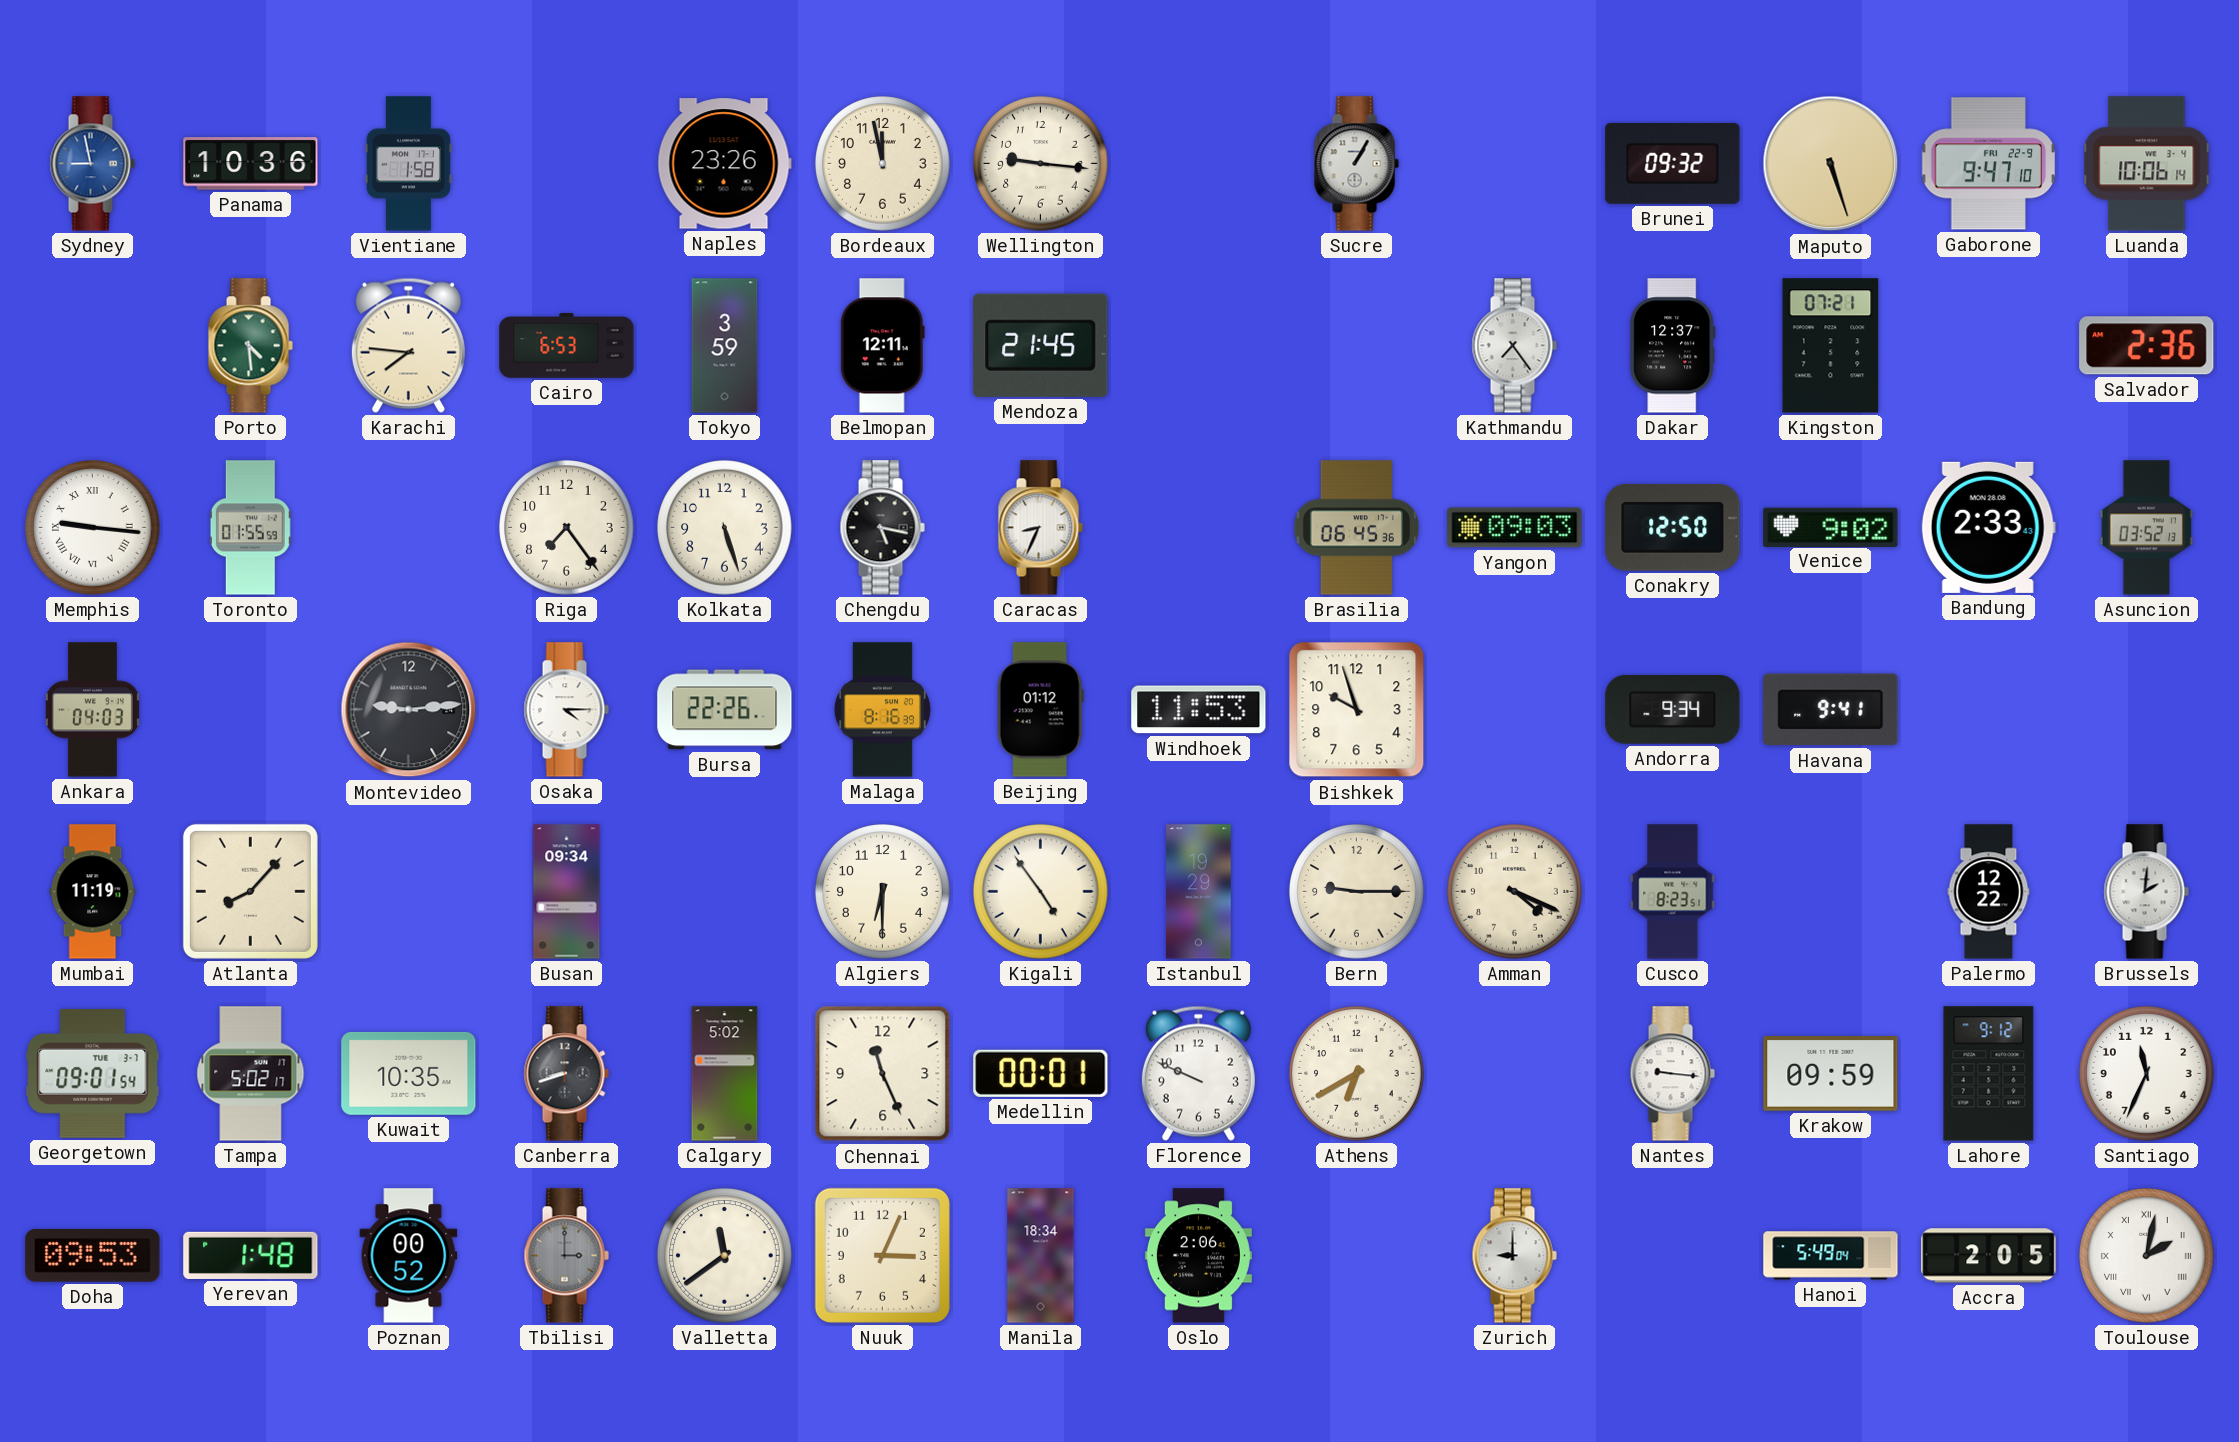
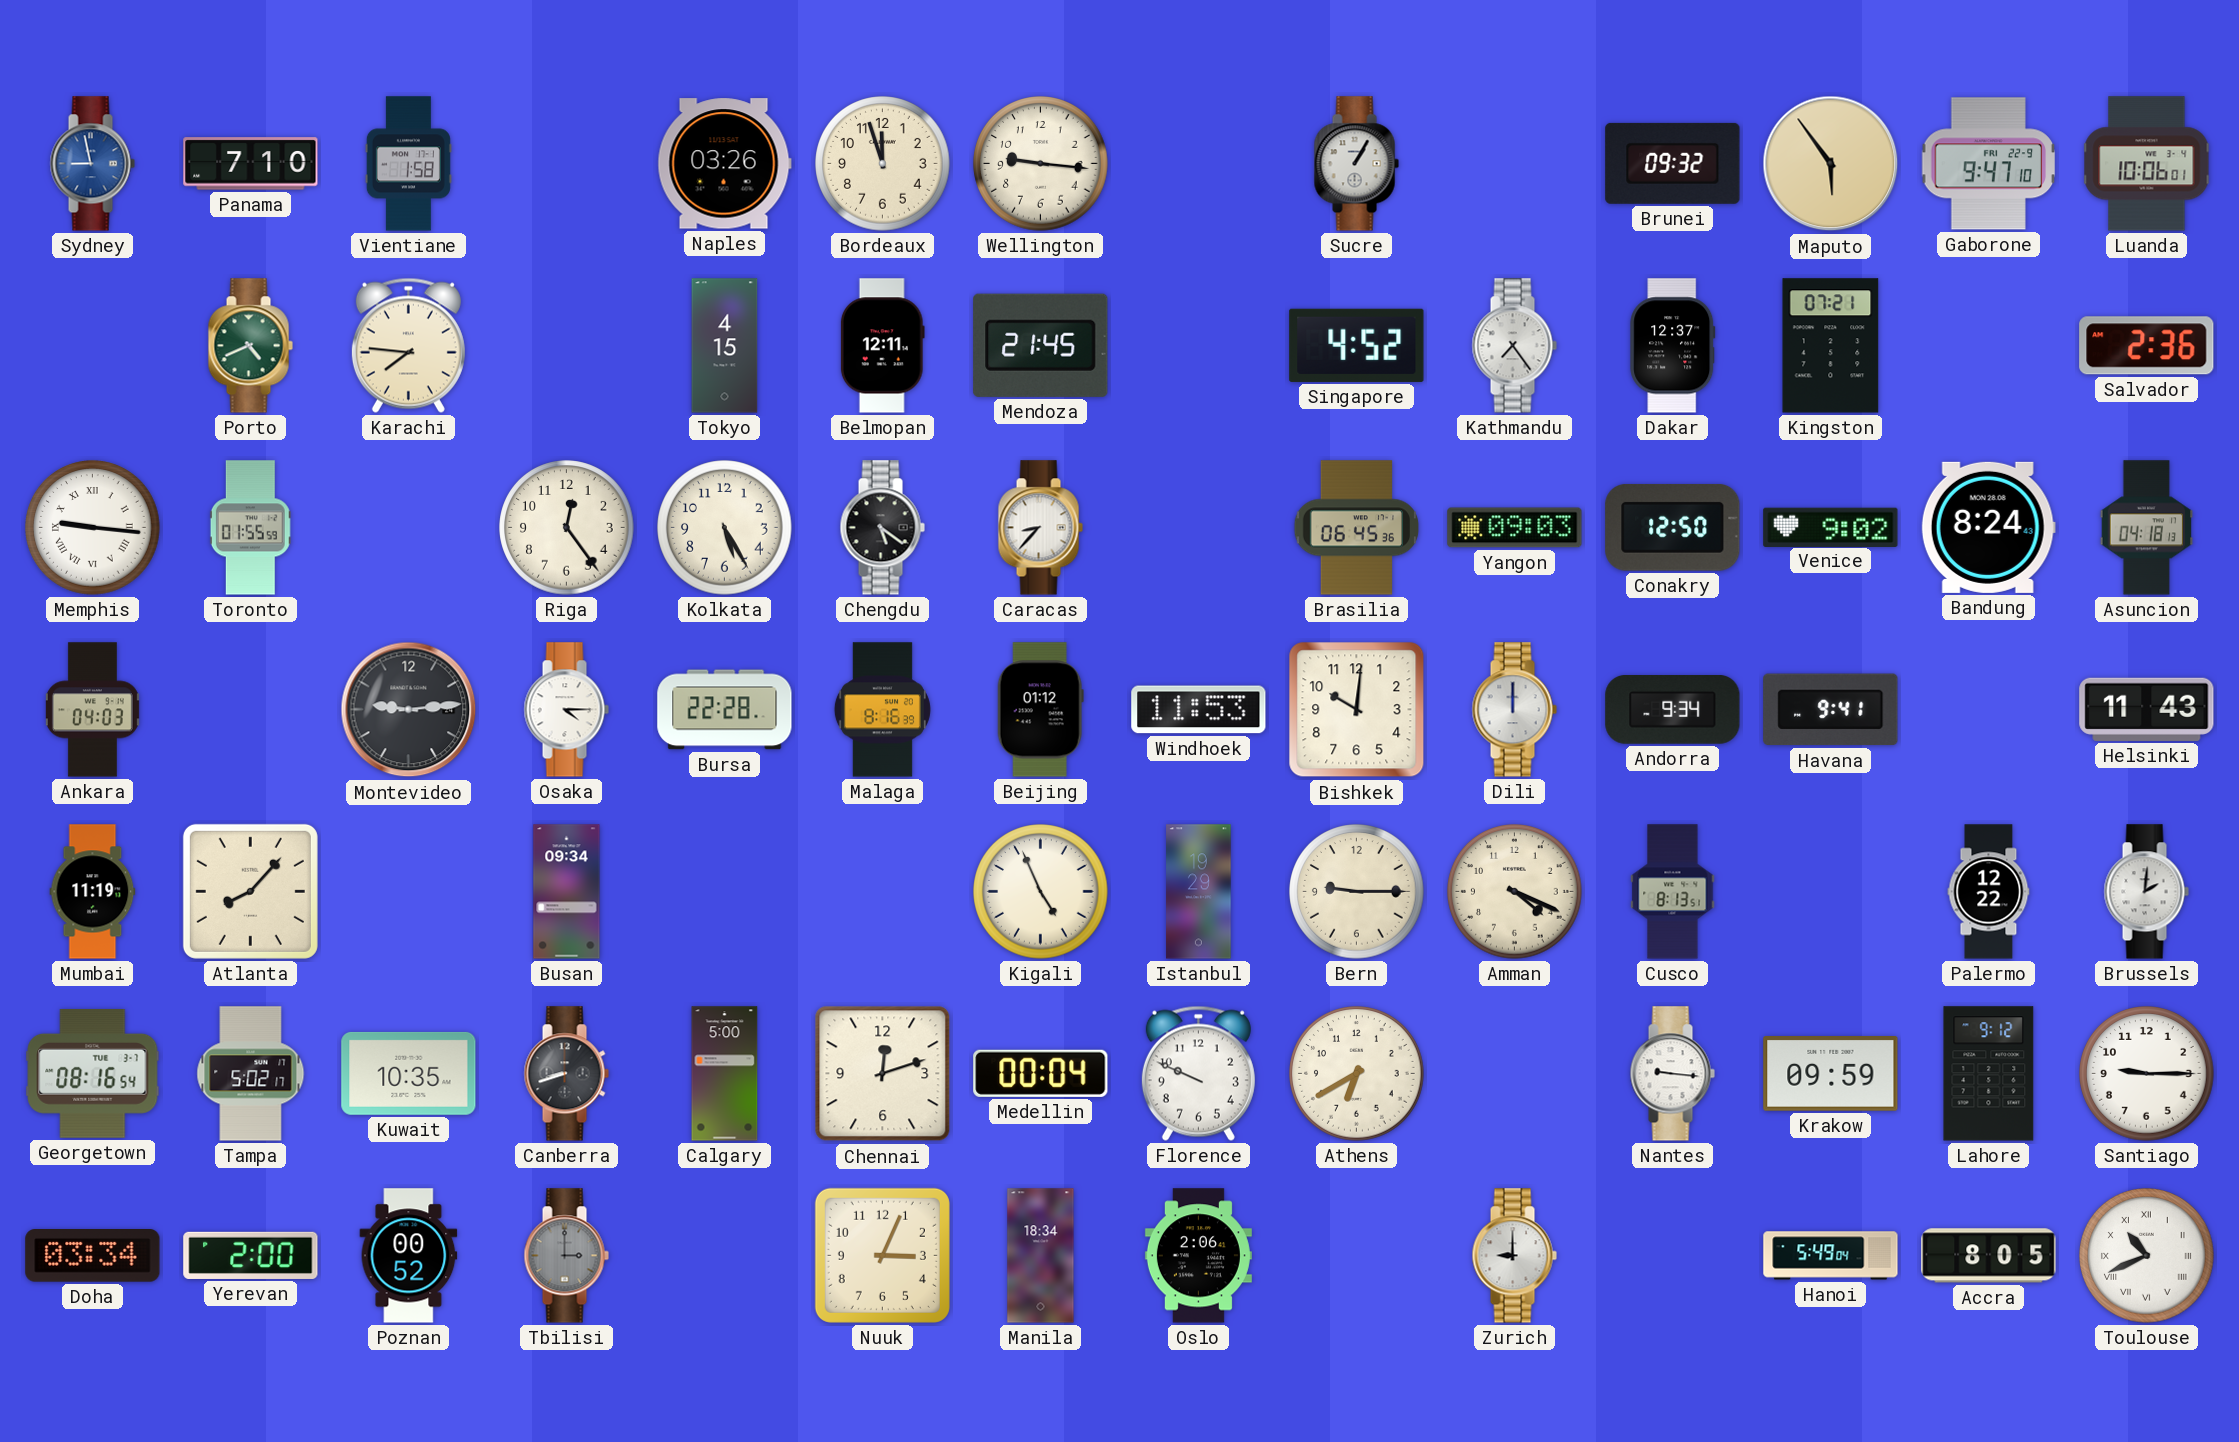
Panama: 10:36 -> 7:10
Naples: 23:26 -> 03:26
Bordeaux: 11:58 -> 11:57
Maputo: 5:27 -> 5:54
Luanda: 10:06:14 -> 10:06:01
Porto: 4:29 -> 4:41
Cairo: 6:53 -> none
Tokyo: 3:59 -> 4:15
Singapore: none -> 4:52
Riga: 7:24 -> 12:24
Kolkata: 5:27 -> 5:25
Chengdu: 5:17 -> 5:21
Caracas: 8:34 -> 8:37
Bandung: 2:33 -> 8:24
Asuncion: 03:52 -> 04:18
Bursa: 22:26 -> 22:28
Bishkek: 9:57 -> 10:01
Dili: none -> 12:00
Helsinki: none -> 11:43
Algiers: 6:30 -> none
Kigali: 4:54 -> 4:56
Cusco: 8:23 -> 8:13
Georgetown: 09:01 -> 08:16
Calgary: 5:02 -> 5:00
Chennai: 11:26 -> 12:12
Medellin: 00:01 -> 00:04
Santiago: 11:34 -> 9:15
Doha: 09:53 -> 03:34
Yerevan: 1:48 -> 2:00
Valletta: 11:39 -> none
Accra: 2:05 -> 8:05
Toulouse: 2:02 -> 10:41
